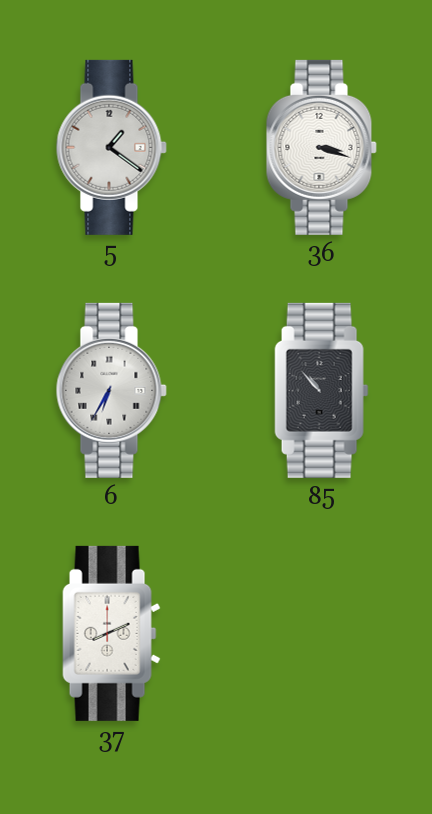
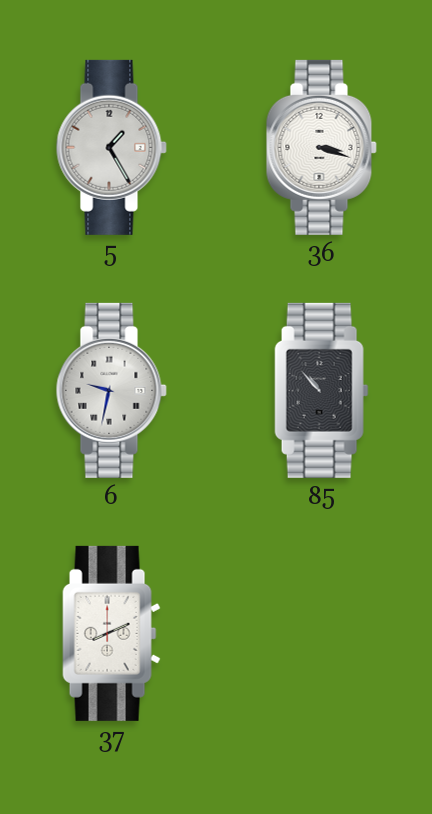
5: 1:21 -> 1:25
6: 6:35 -> 9:32
